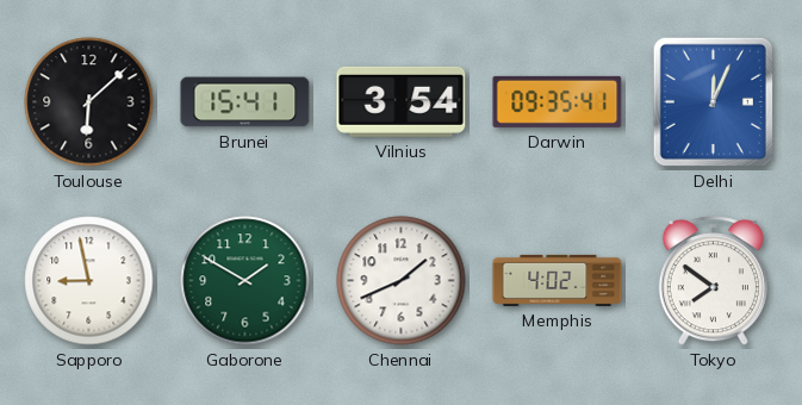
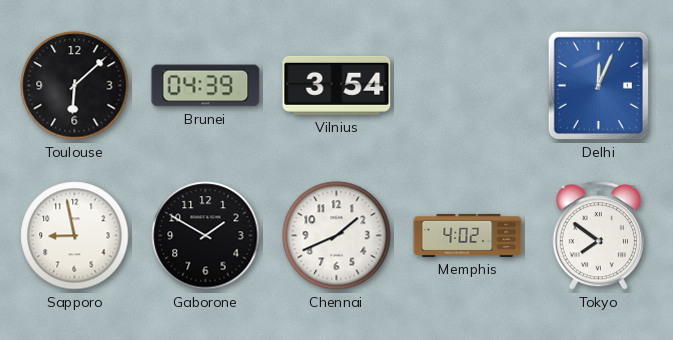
Brunei: 15:41 -> 04:39
Darwin: 09:35 -> none
Gaborone dial: green -> black
